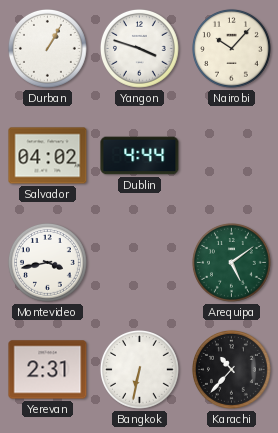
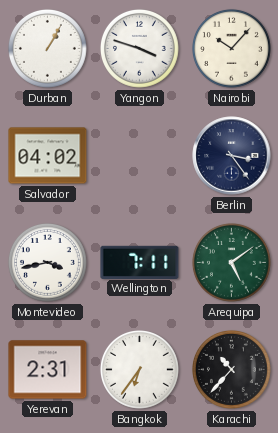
Dublin: 4:44 -> none
Berlin: none -> 3:24
Wellington: none -> 7:11
Bangkok: 6:32 -> 6:36
